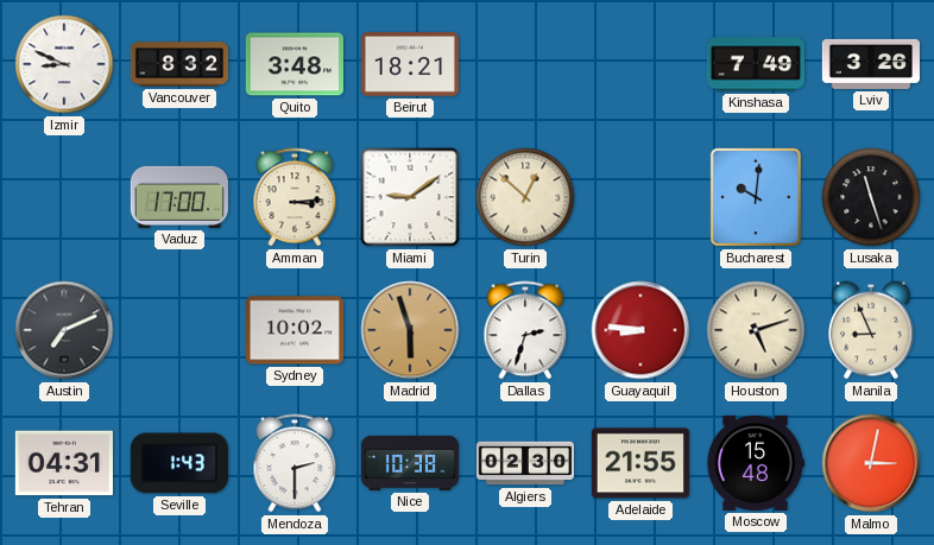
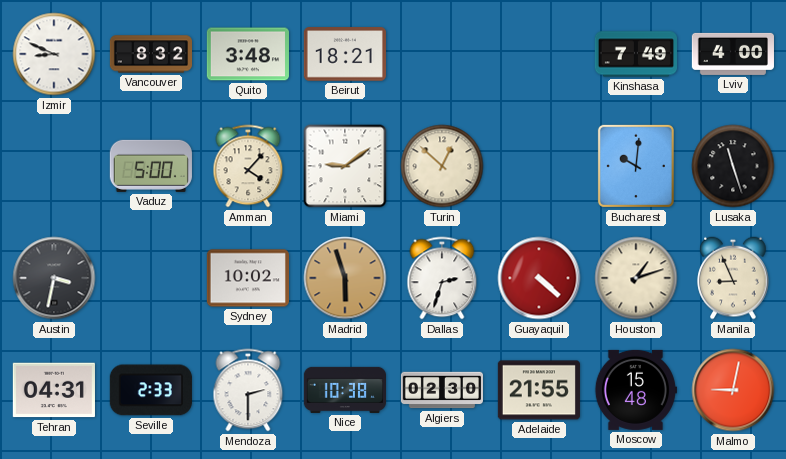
Lviv: 3:26 -> 4:00
Vaduz: 17:00 -> 5:00
Amman: 3:14 -> 4:07
Austin: 7:11 -> 3:32
Guayaquil: 8:46 -> 4:22
Houston: 5:12 -> 1:12
Seville: 1:43 -> 2:33
Malmo: 3:02 -> 9:02
